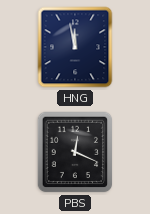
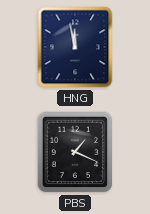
PBS: 12:19 -> 1:19
